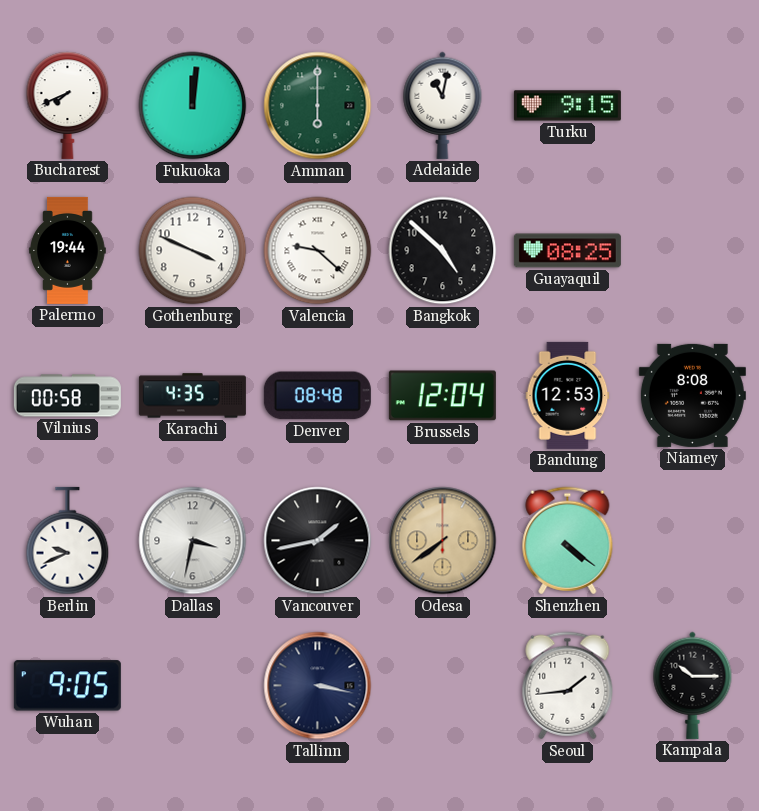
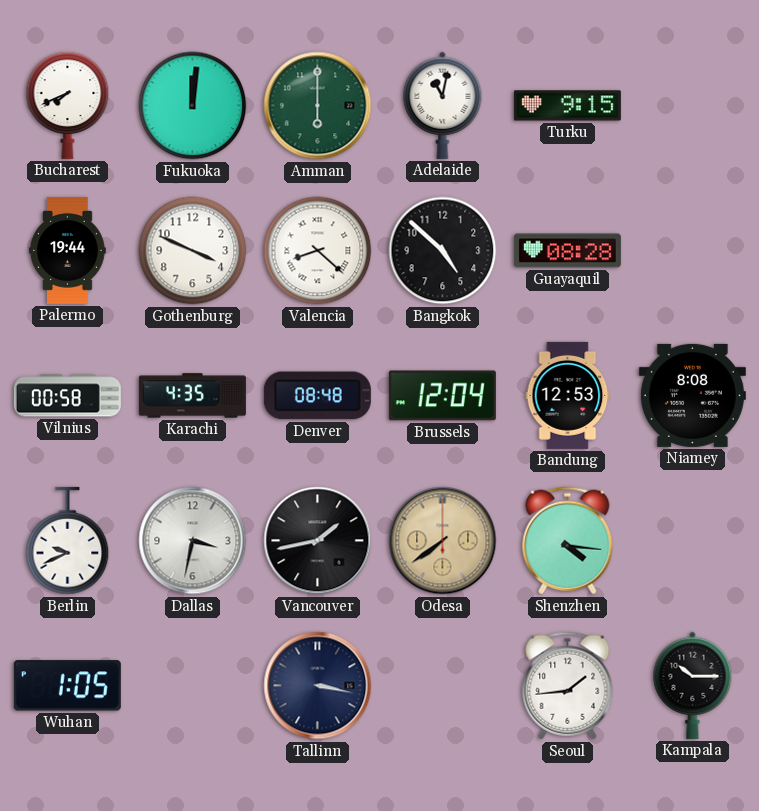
Valencia: 9:22 -> 8:22
Guayaquil: 08:25 -> 08:28
Shenzhen: 4:21 -> 4:16
Wuhan: 9:05 -> 1:05
